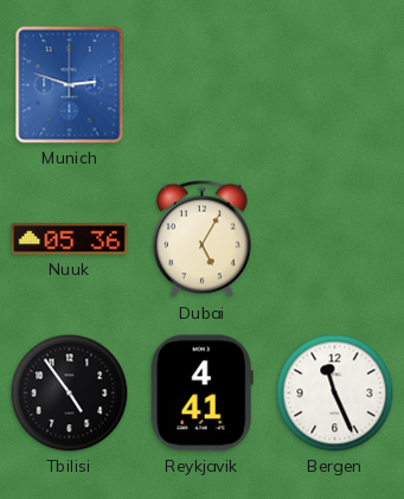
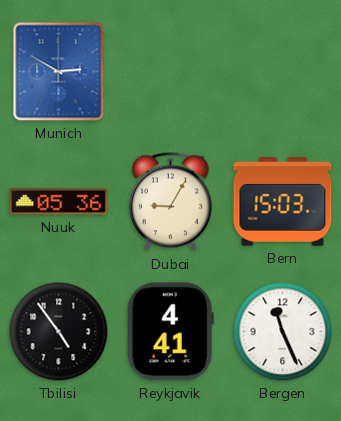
Munich: 2:48 -> 2:50
Dubai: 5:05 -> 9:05
Bern: none -> 15:03
